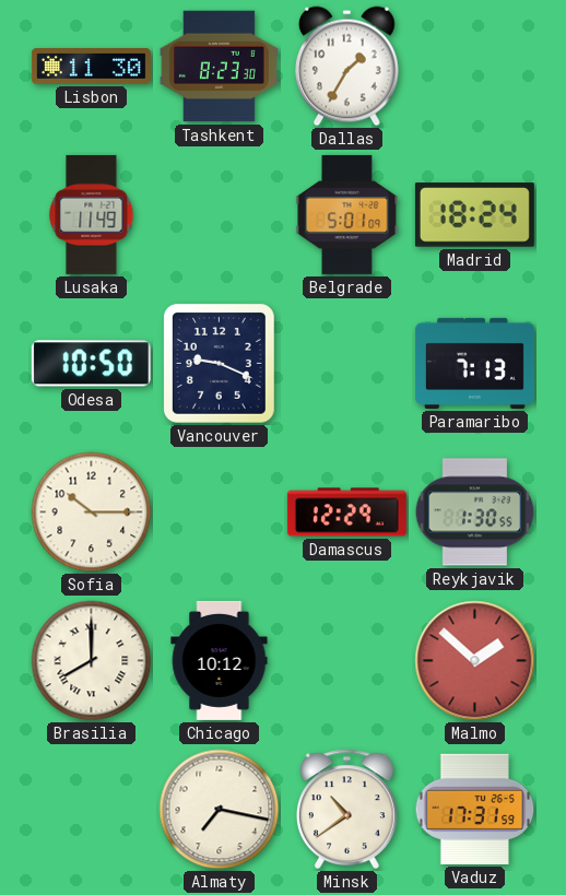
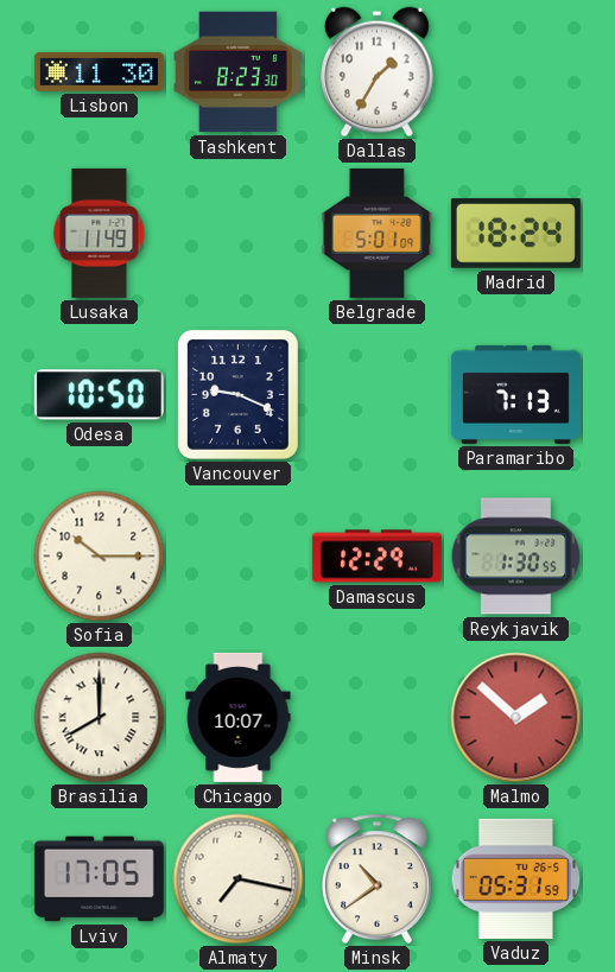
Chicago: 10:12 -> 10:07
Lviv: none -> 17:05
Vaduz: 17:31 -> 05:31
